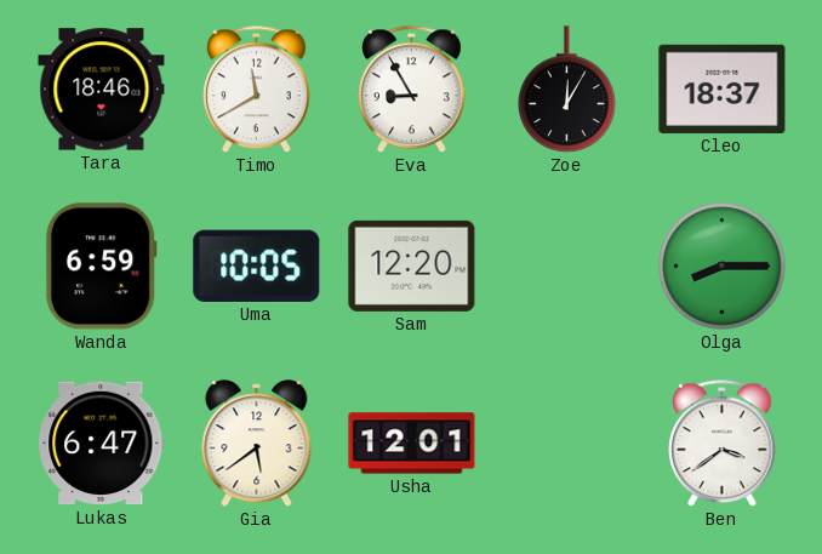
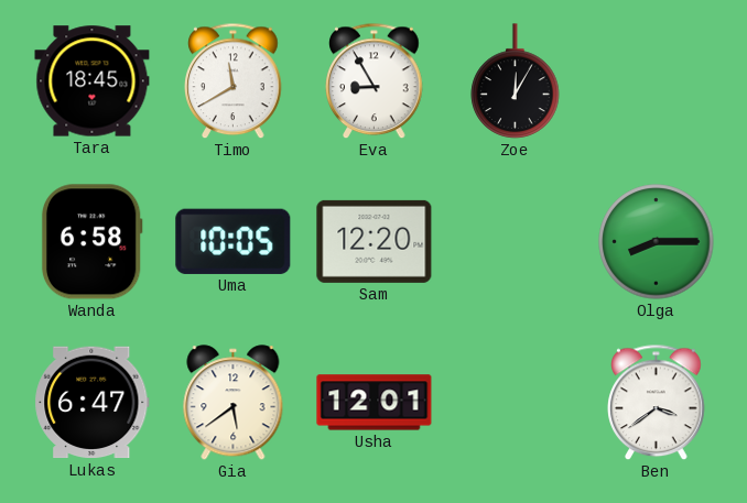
Tara: 18:46 -> 18:45
Cleo: 18:37 -> none
Wanda: 6:59 -> 6:58
